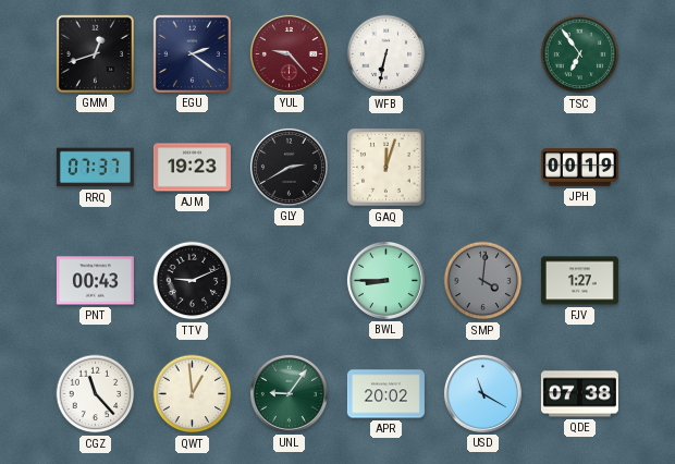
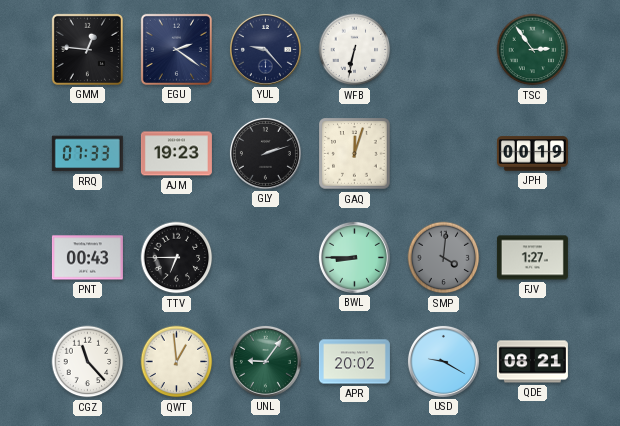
GMM: 12:42 -> 12:46
YUL dial: burgundy -> navy
TSC: 6:54 -> 2:54
RRQ: 07:37 -> 07:33
GLY: 2:40 -> 2:12
TTV: 9:11 -> 6:45
USD: 11:20 -> 9:20
QDE: 07:38 -> 08:21
